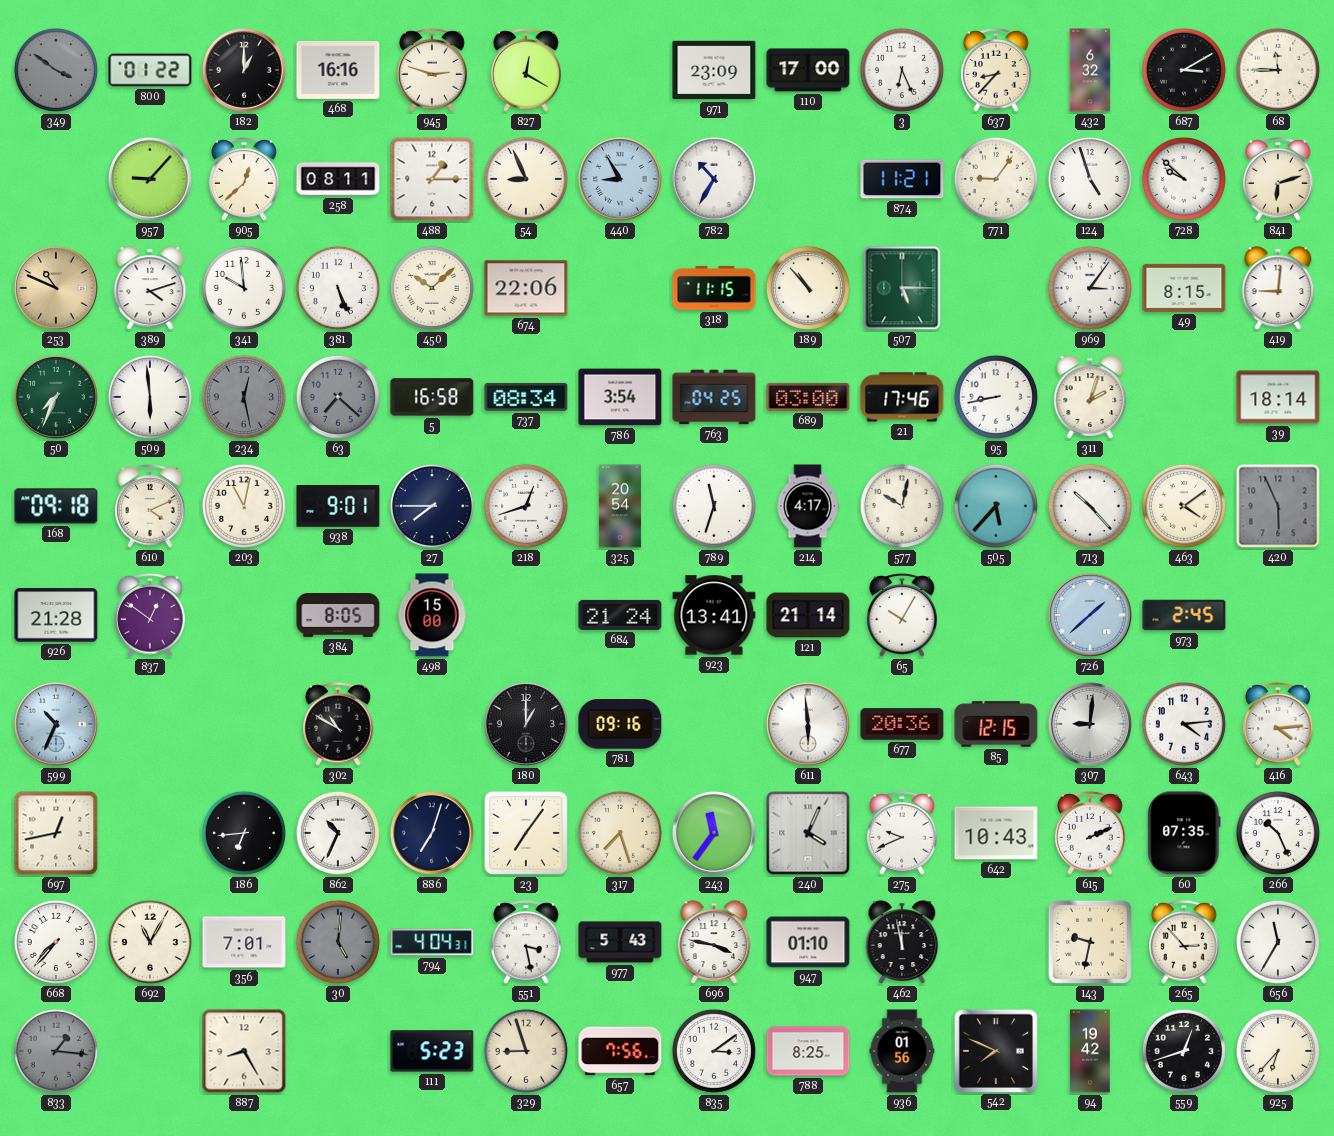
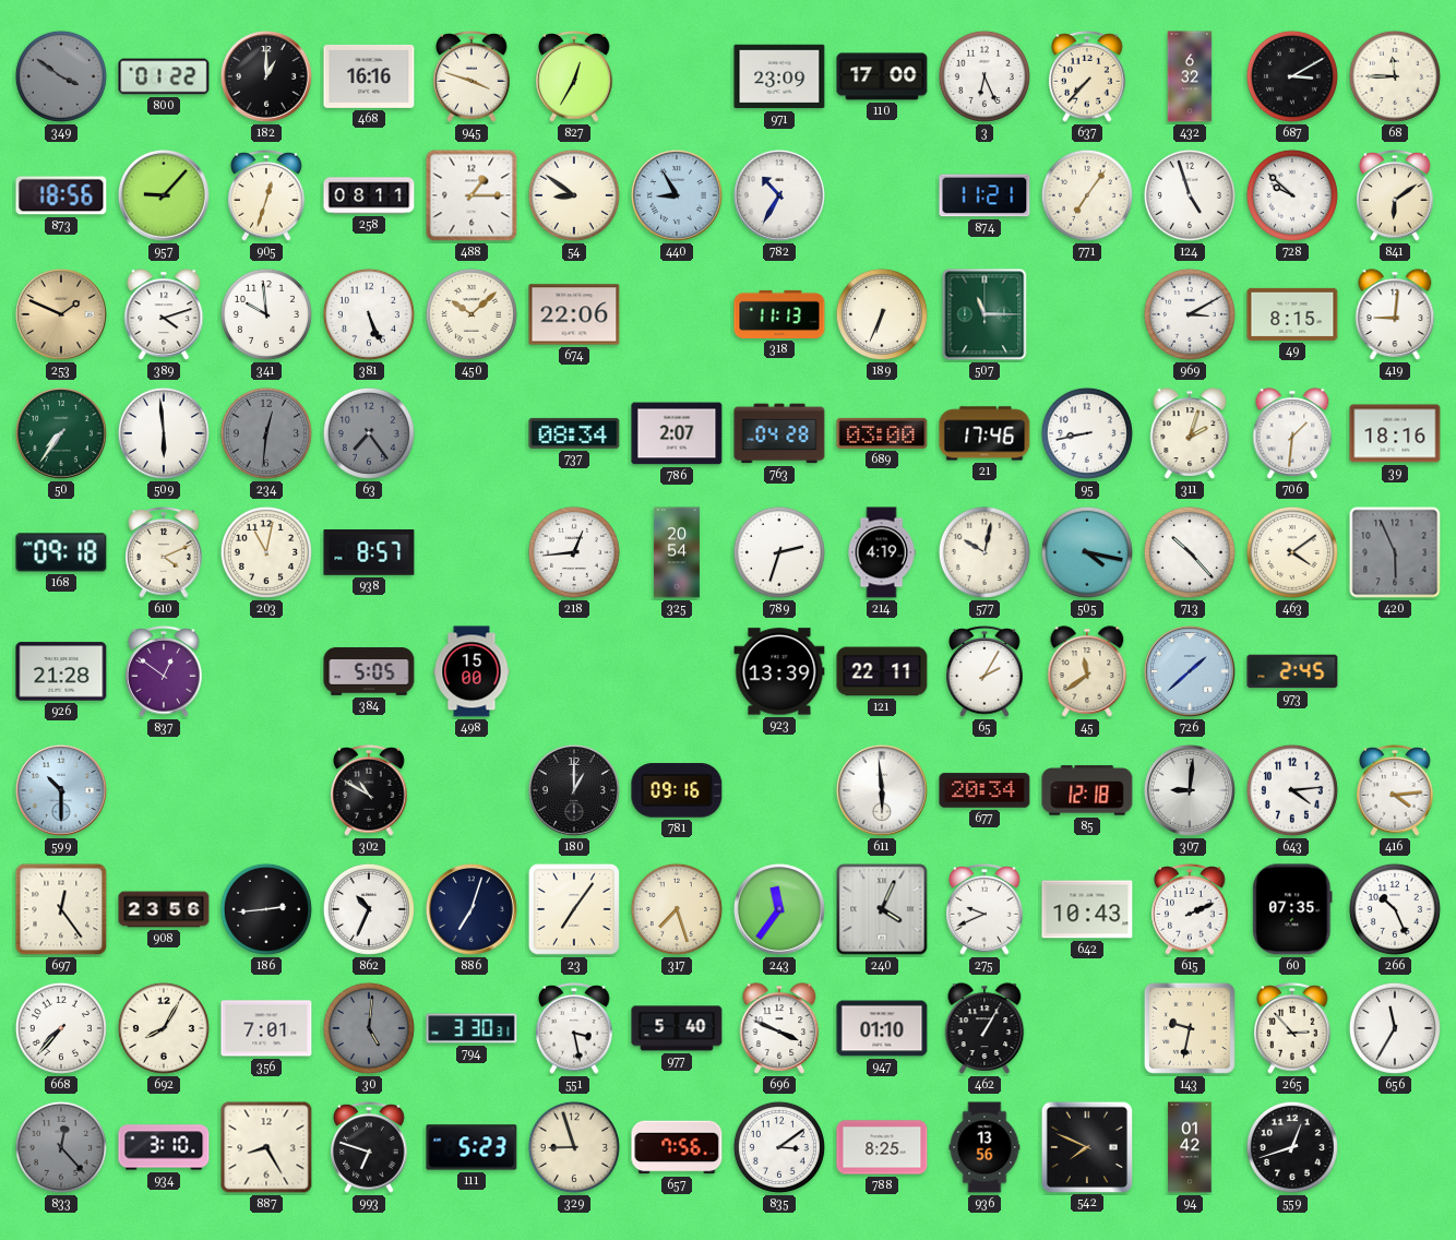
945: 2:48 -> 3:48
827: 12:20 -> 12:35
637: 8:37 -> 7:37
873: none -> 18:56
905: 12:38 -> 12:33
54: 8:56 -> 8:51
771: 9:06 -> 7:06
841: 6:12 -> 6:09
253: 10:49 -> 1:49
318: 11:15 -> 11:13
189: 10:53 -> 6:34
507: 5:15 -> 11:15
969: 3:06 -> 3:10
50: 7:34 -> 7:36
234: 12:28 -> 12:31
63: 7:22 -> 7:24
5: 16:58 -> none
786: 3:54 -> 2:07
763: 04:25 -> 04:28
706: none -> 1:31
39: 18:14 -> 18:16
938: 9:01 -> 8:57
27: 7:45 -> none
218: 12:42 -> 12:44
789: 11:33 -> 2:33
214: 4:17 -> 4:19
505: 5:37 -> 4:17
384: 8:05 -> 5:05
684: 21:24 -> none
923: 13:41 -> 13:39
121: 21:14 -> 22:11
65: 10:05 -> 2:05
45: none -> 11:39
599: 10:34 -> 10:30
677: 20:36 -> 20:34
85: 12:15 -> 12:18
697: 12:43 -> 12:24
908: none -> 23:56
186: 6:44 -> 2:44
692: 11:05 -> 8:05
794: 4:04 -> 3:30
977: 5:43 -> 5:40
696: 3:47 -> 3:49
462: 11:58 -> 1:05
833: 1:16 -> 12:23
934: none -> 3:10
993: none -> 6:48
936: 01:56 -> 13:56
94: 19:42 -> 01:42
925: 6:37 -> none
